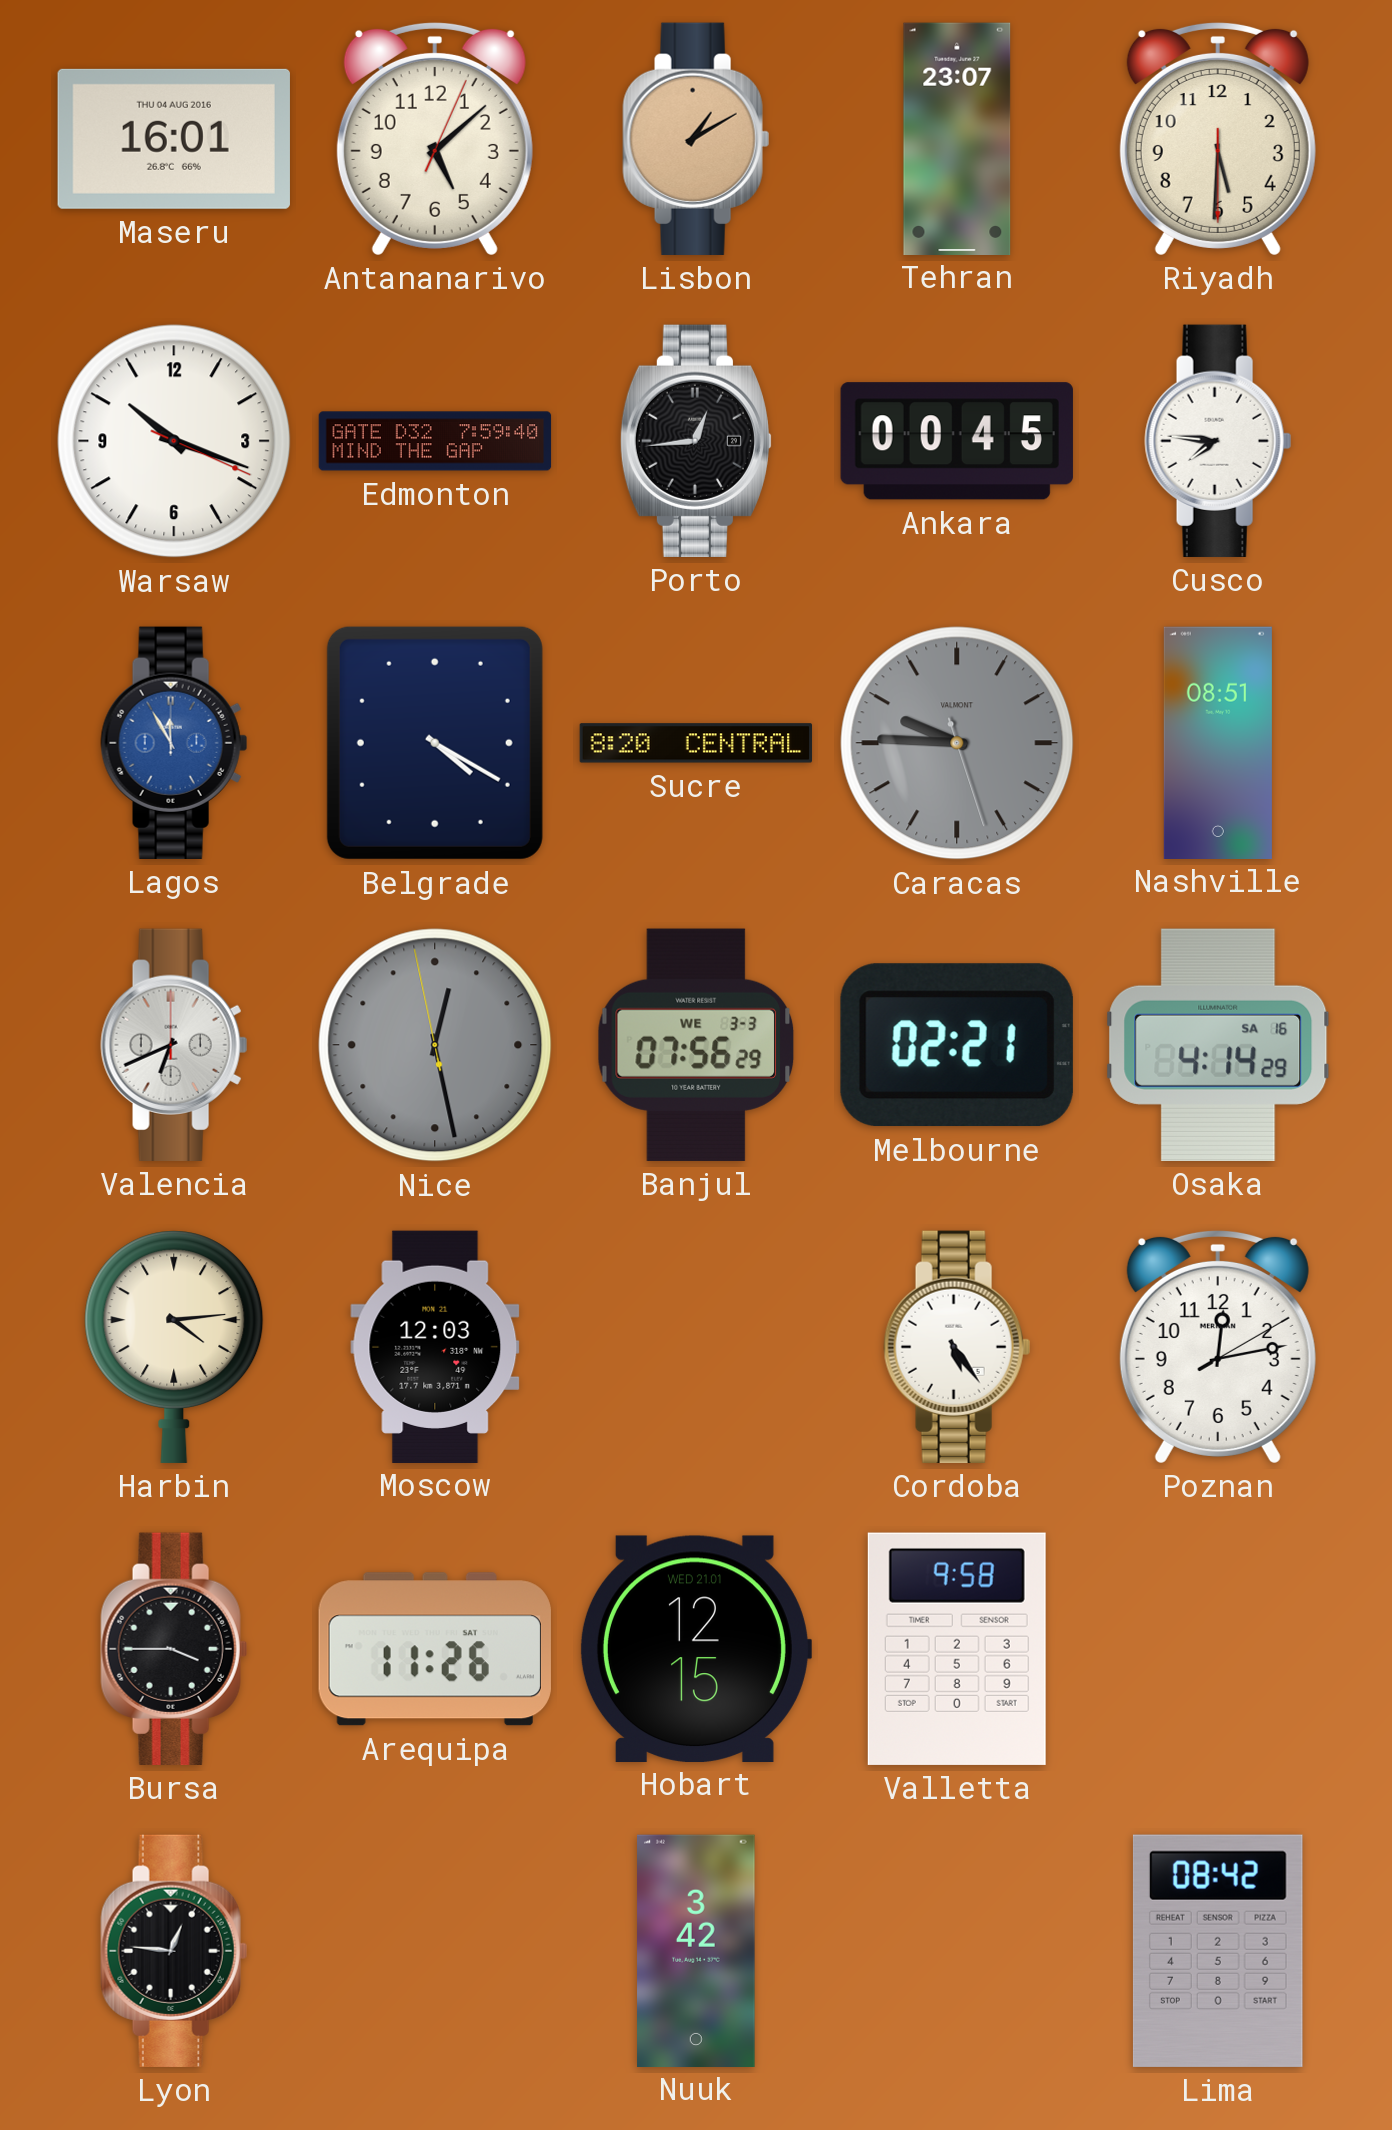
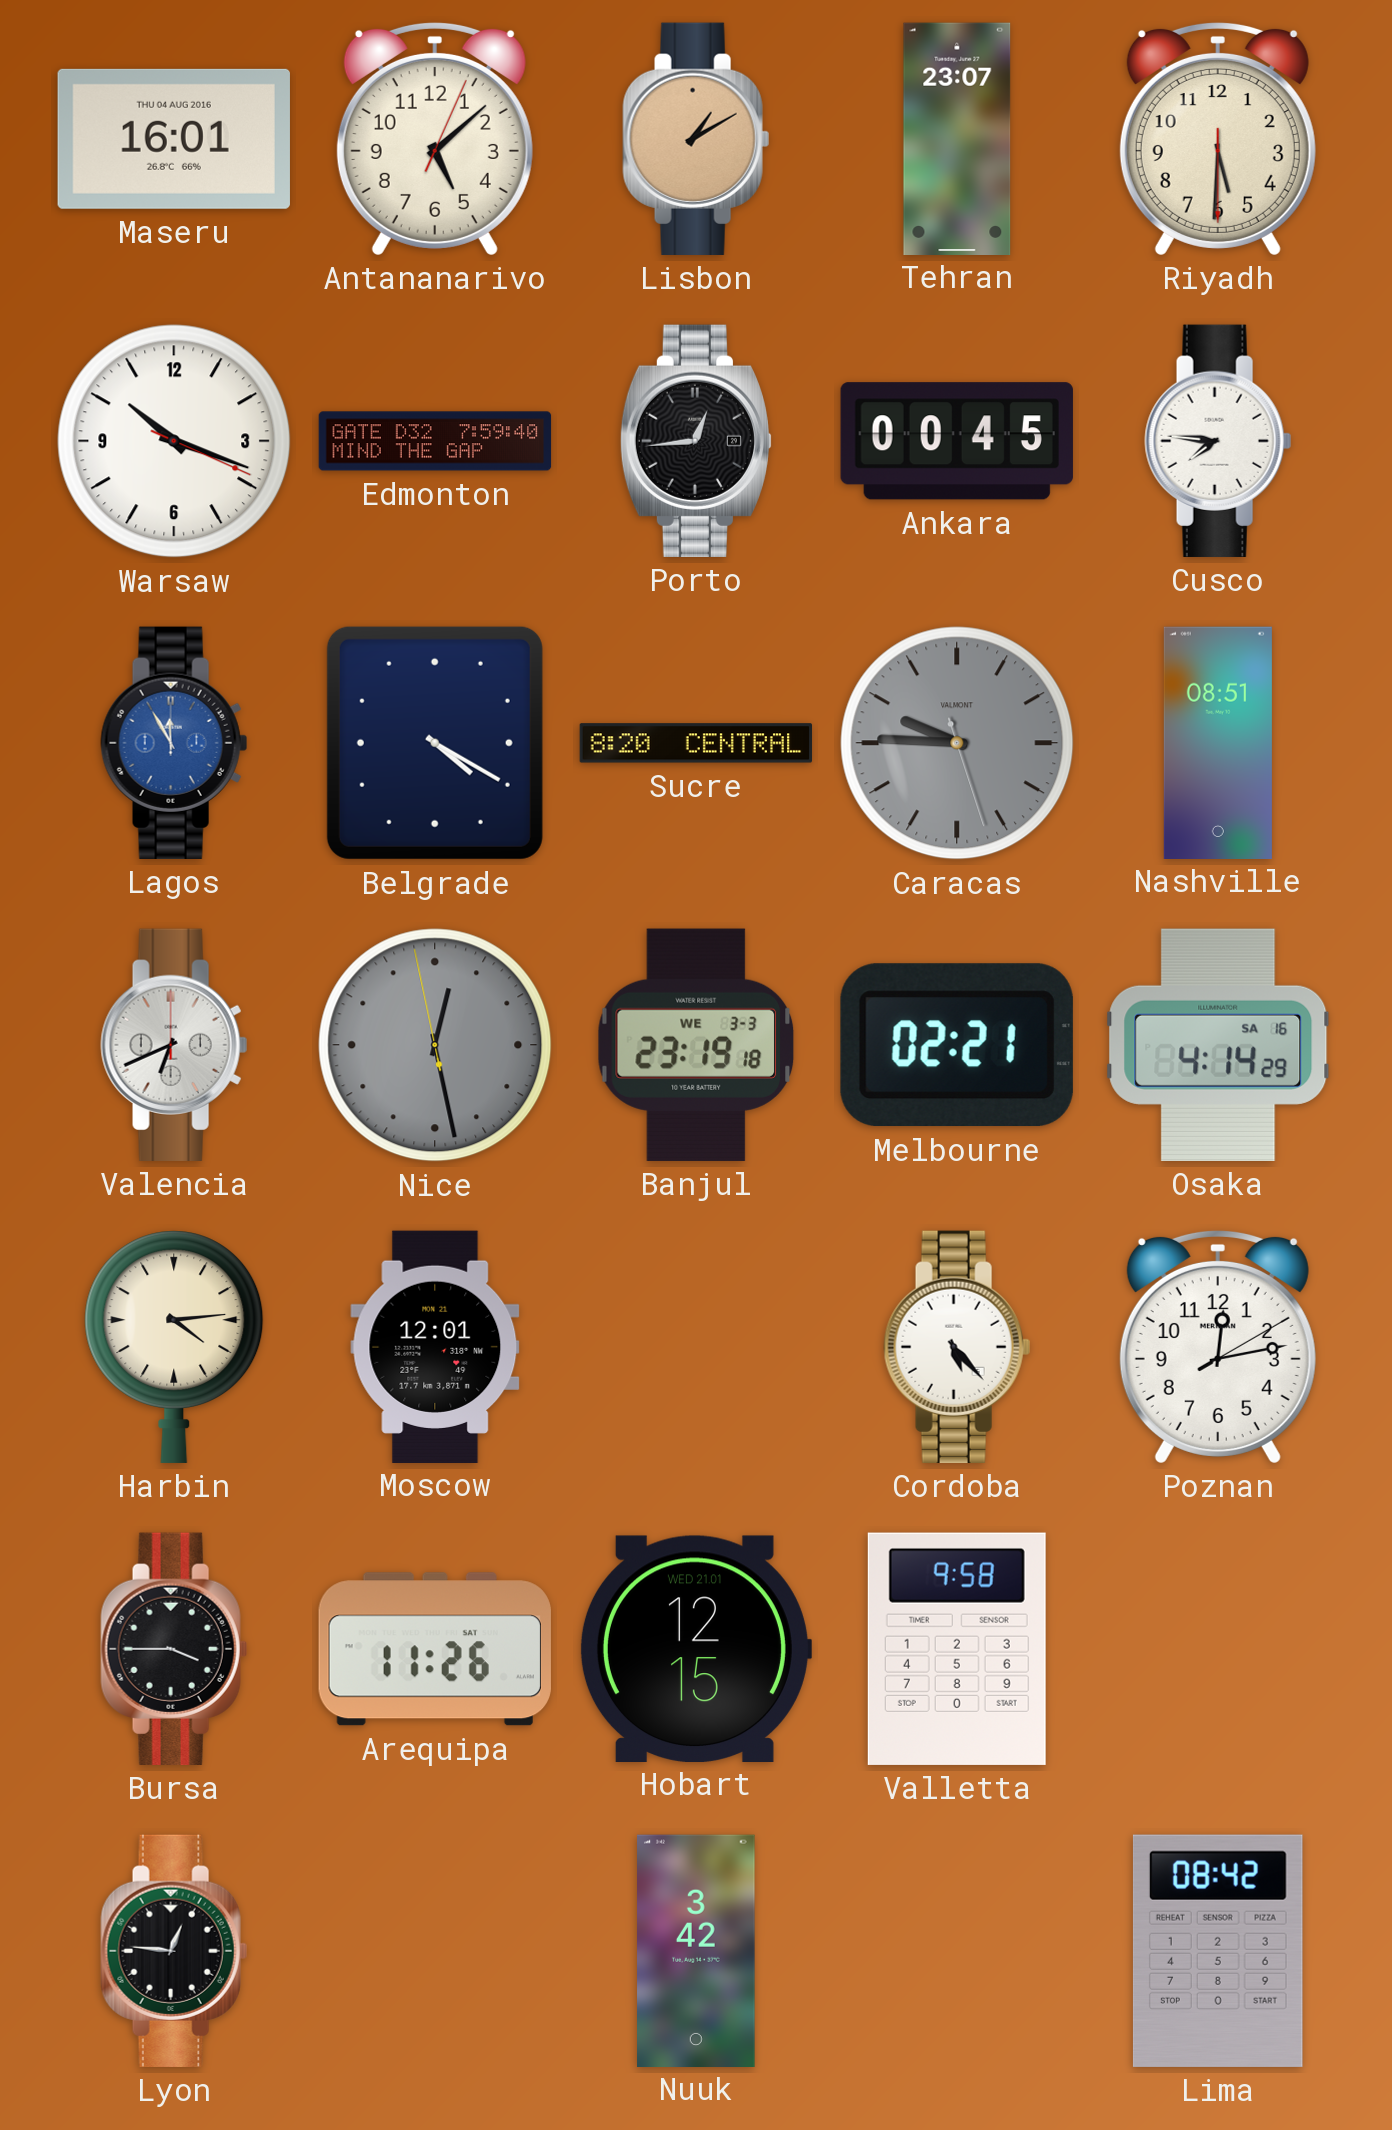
Banjul: 07:56 -> 23:19
Moscow: 12:03 -> 12:01
Cordoba: 5:24 -> 5:23
